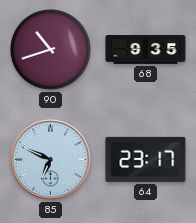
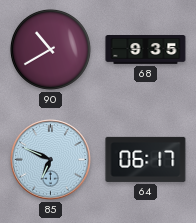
90: 10:42 -> 10:40
64: 23:17 -> 06:17
